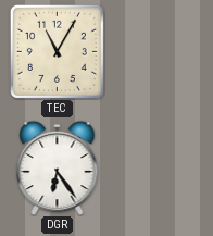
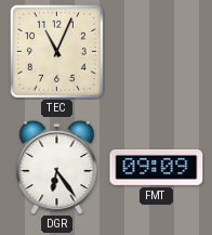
TEC: 11:05 -> 11:04
FMT: none -> 09:09
